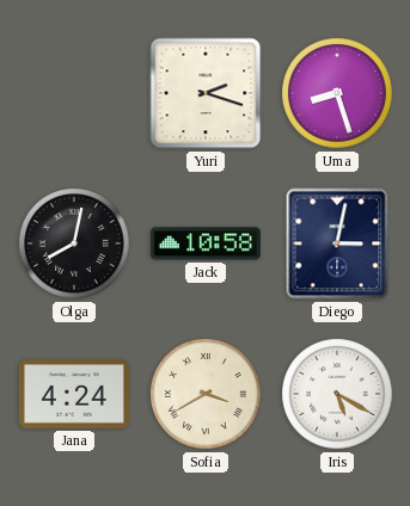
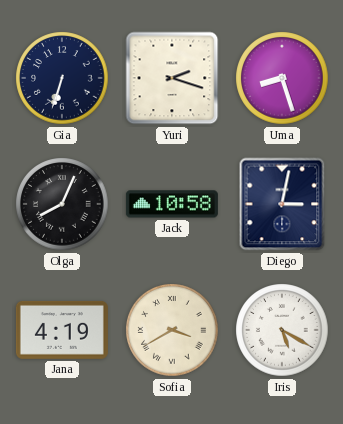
Gia: none -> 6:33
Olga: 8:02 -> 8:04
Jana: 4:24 -> 4:19
